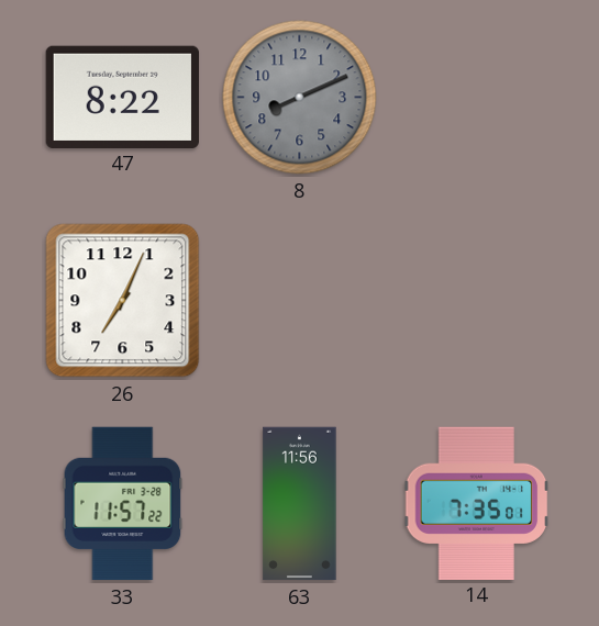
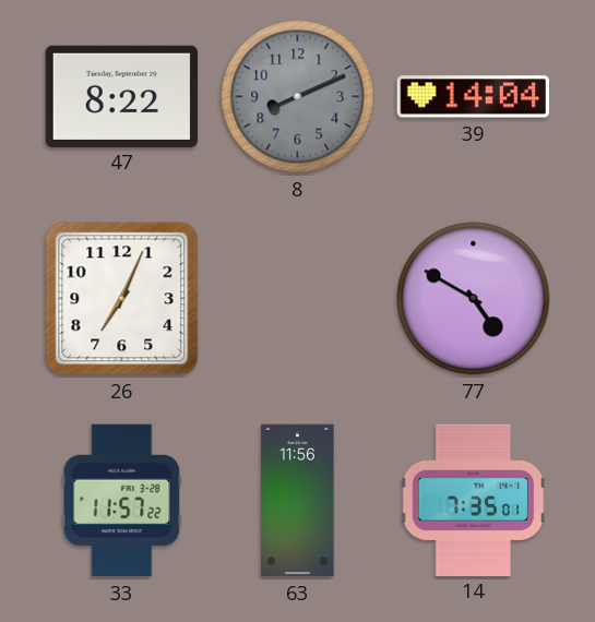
39: none -> 14:04
77: none -> 4:50
